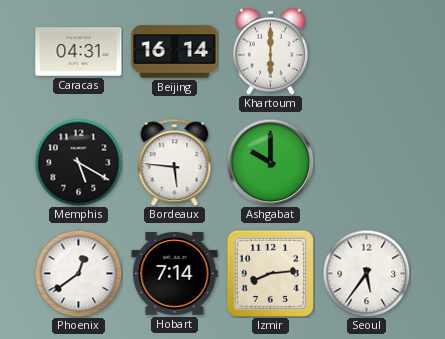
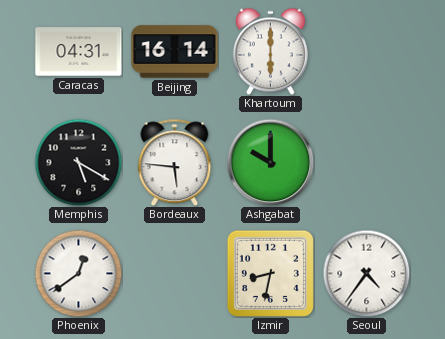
Hobart: 7:14 -> none
Izmir: 8:14 -> 8:32
Seoul: 5:36 -> 4:36
